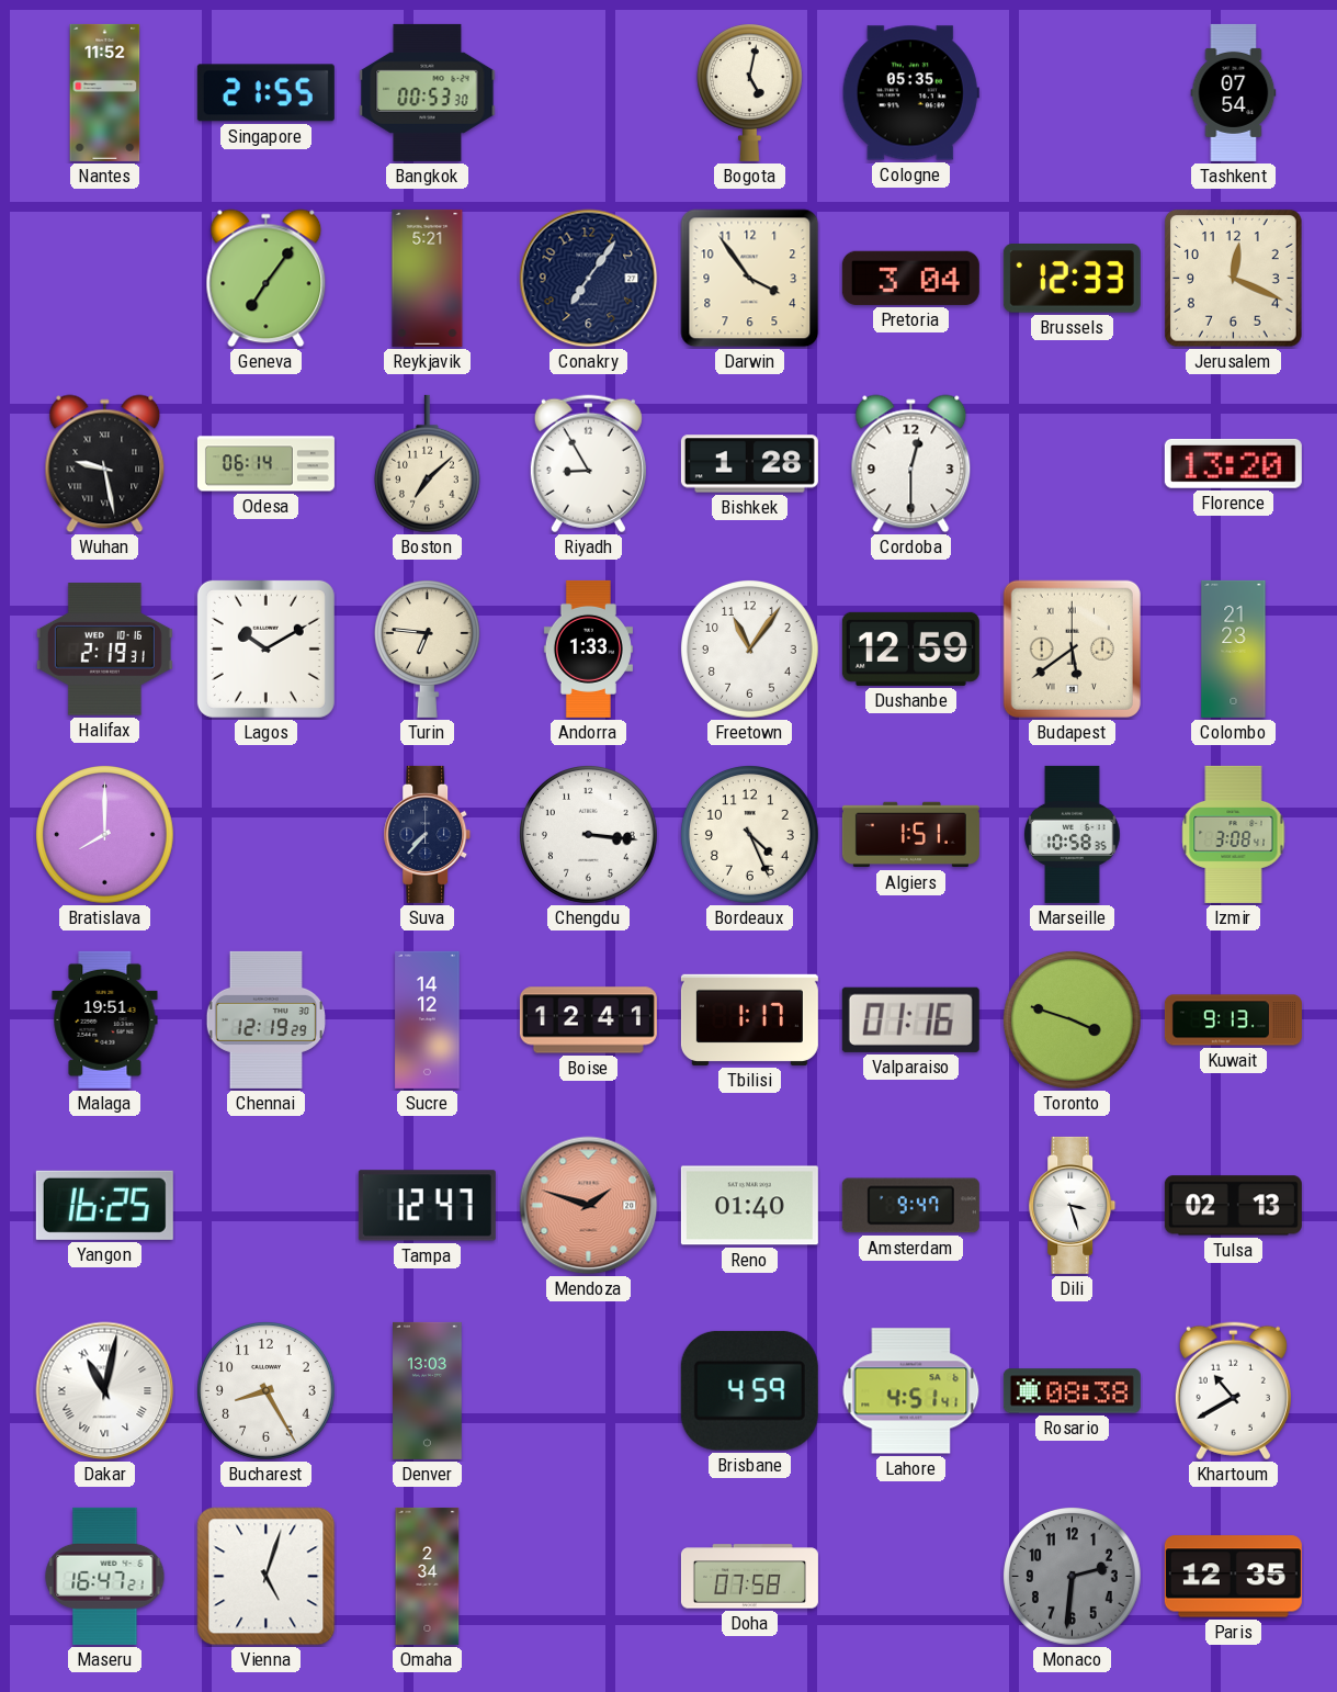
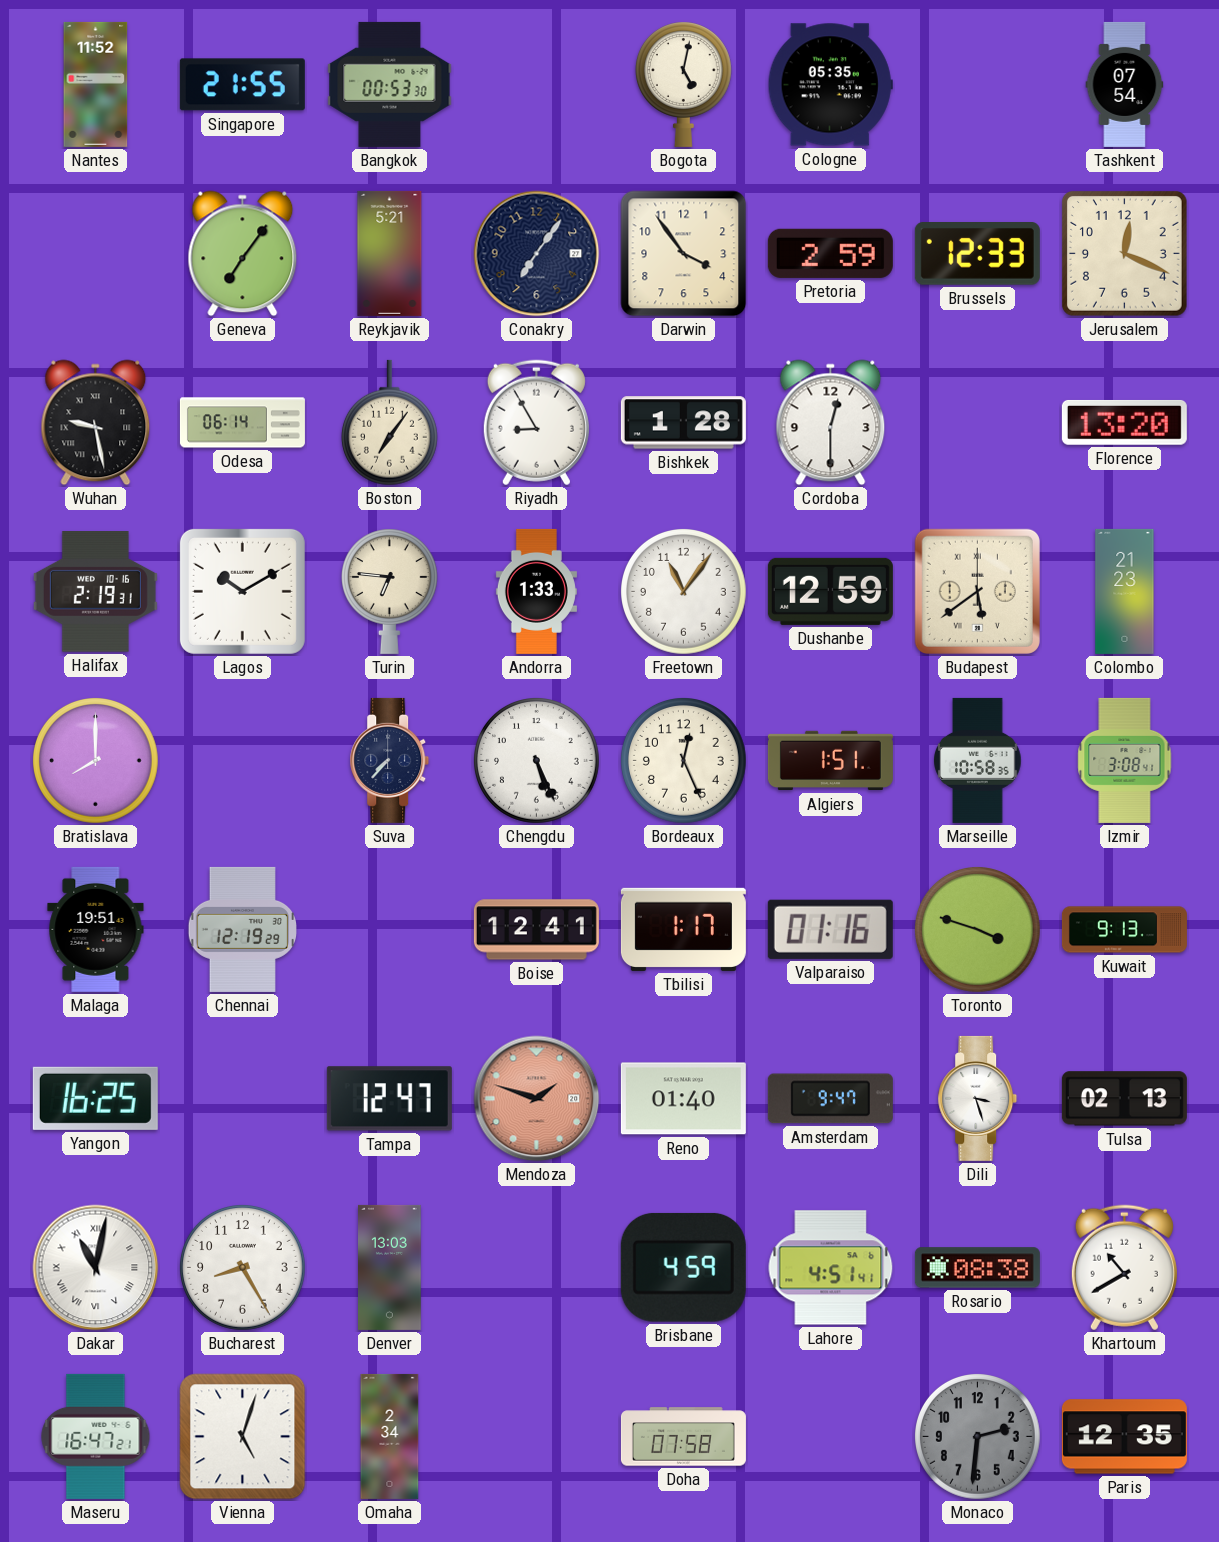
Pretoria: 3:04 -> 2:59
Boston: 7:08 -> 7:06
Chengdu: 3:16 -> 5:26
Bordeaux: 4:26 -> 12:26
Sucre: 14:12 -> none
